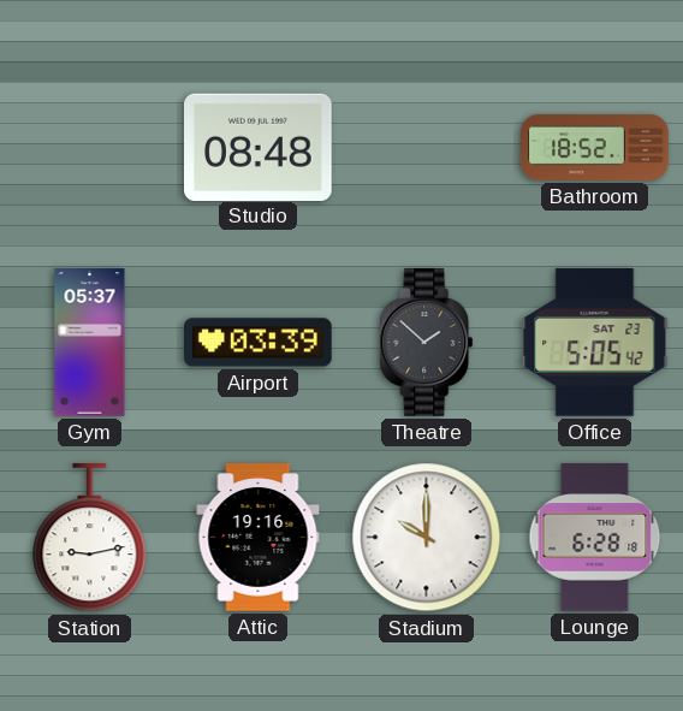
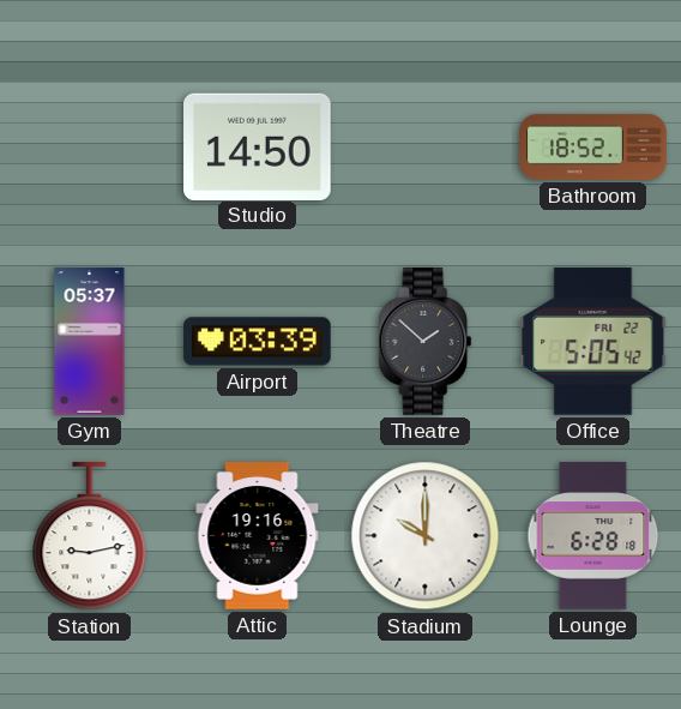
Studio: 08:48 -> 14:50
Office date: SAT 23 -> FRI 22
